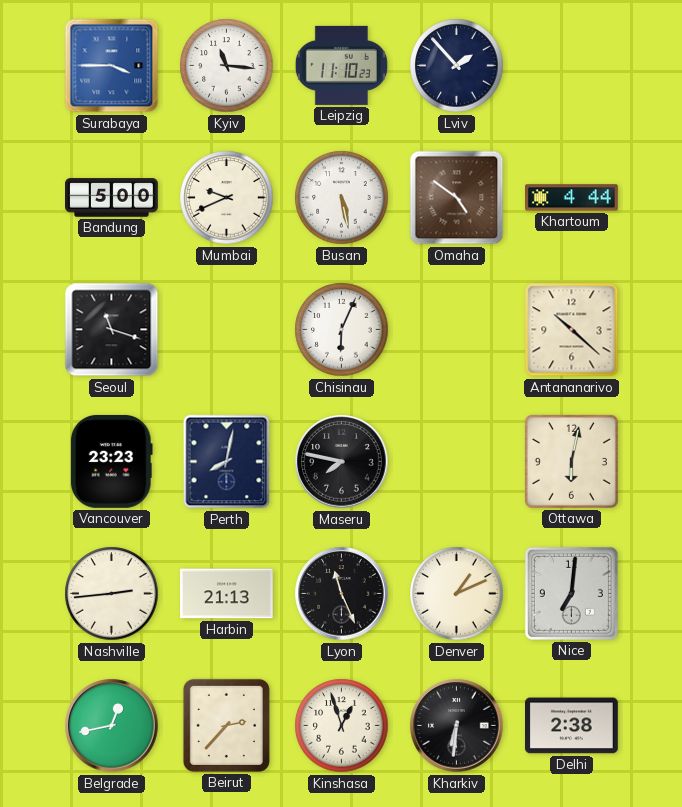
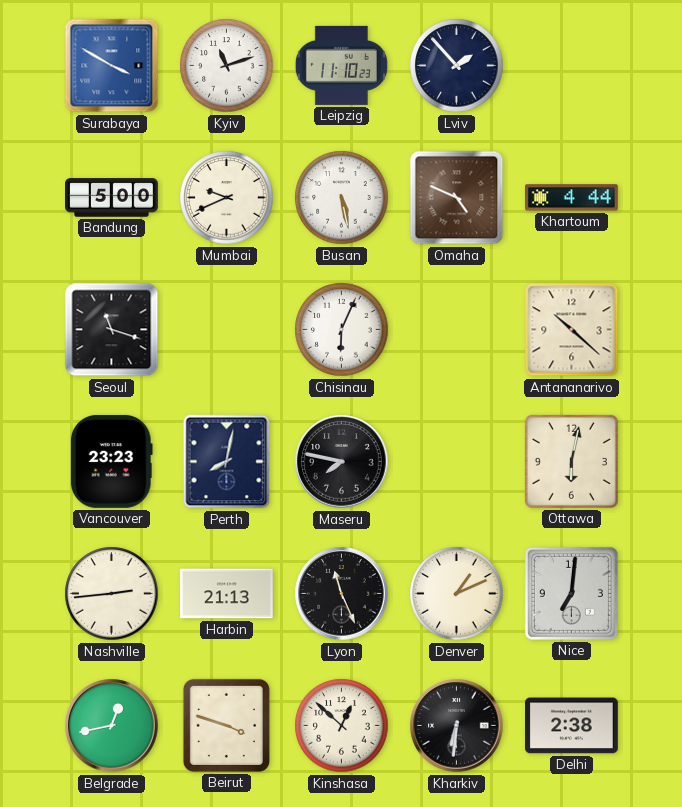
Surabaya: 3:45 -> 3:50
Kyiv: 11:16 -> 11:12
Omaha: 4:51 -> 4:49
Beirut: 2:37 -> 3:48
Kinshasa: 12:57 -> 12:52
